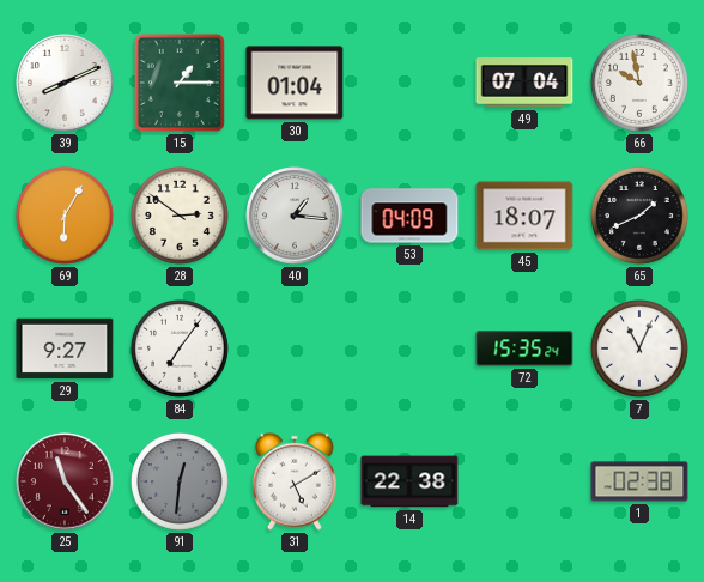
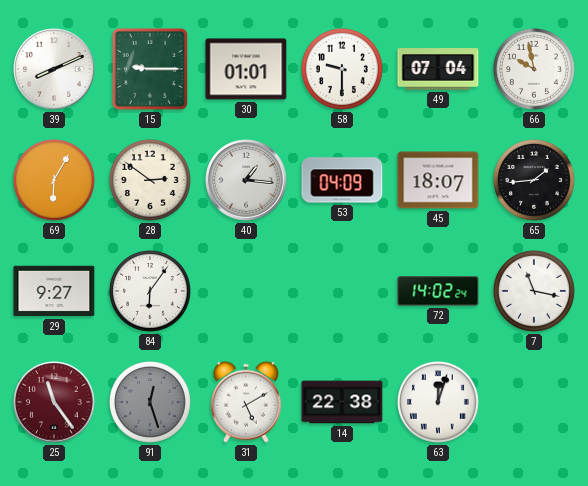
15: 1:15 -> 9:15
30: 01:04 -> 01:01
58: none -> 9:30
65: 1:41 -> 1:44
84: 7:06 -> 6:06
72: 15:35 -> 14:02
7: 11:04 -> 11:17
91: 12:31 -> 12:27
63: none -> 12:03
1: 02:38 -> none
